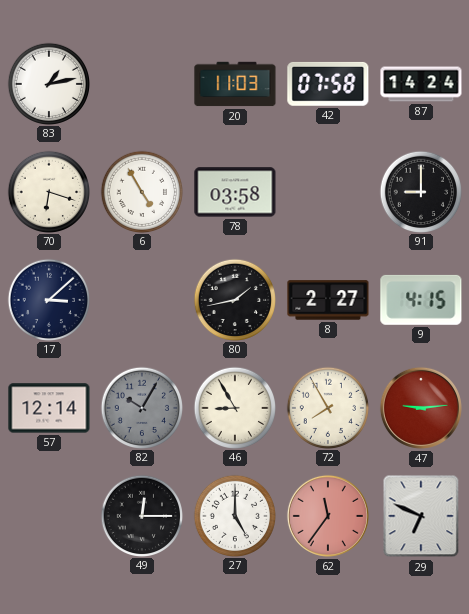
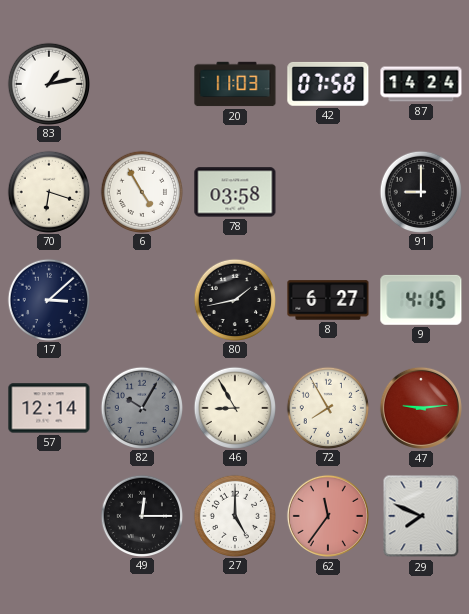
8: 2:27 -> 6:27
29: 6:49 -> 7:49
